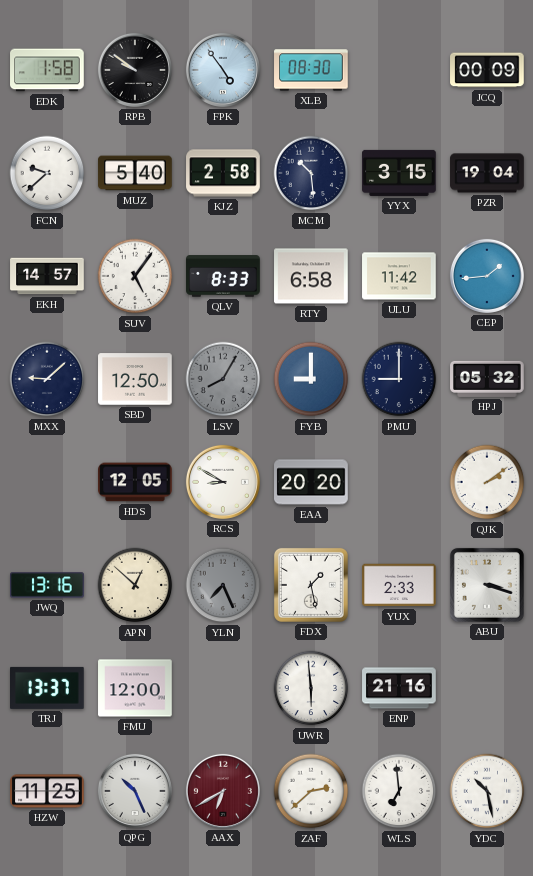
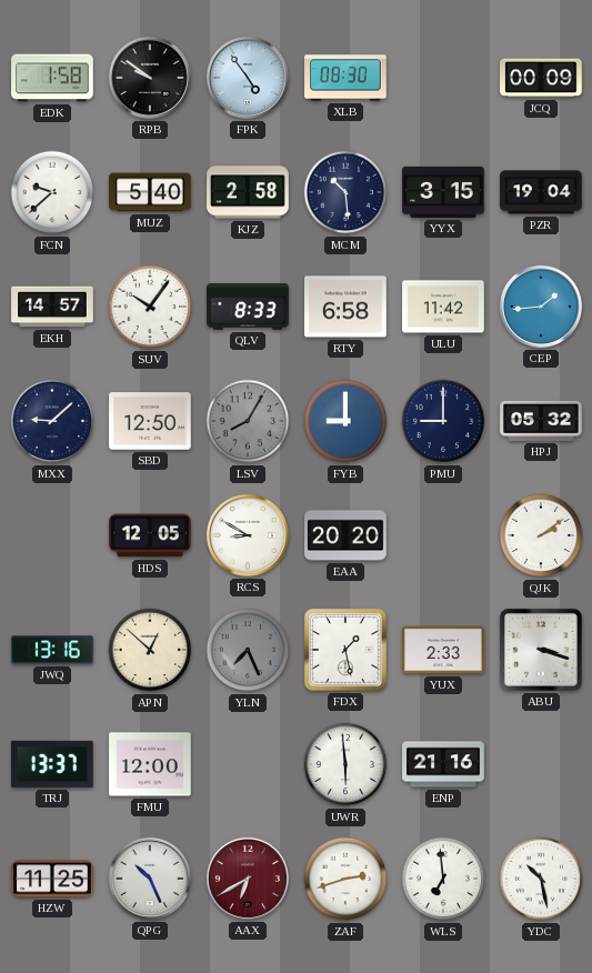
SUV: 5:06 -> 10:06
ZAF: 2:38 -> 2:42
